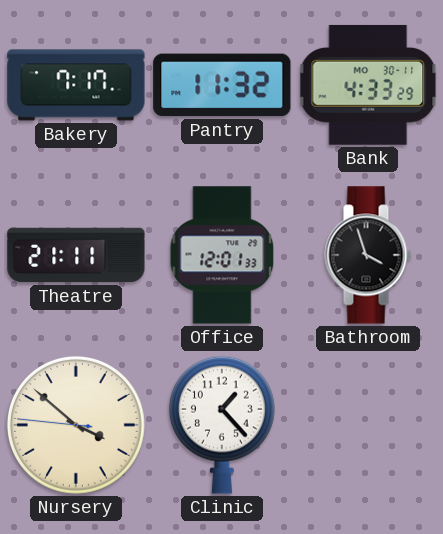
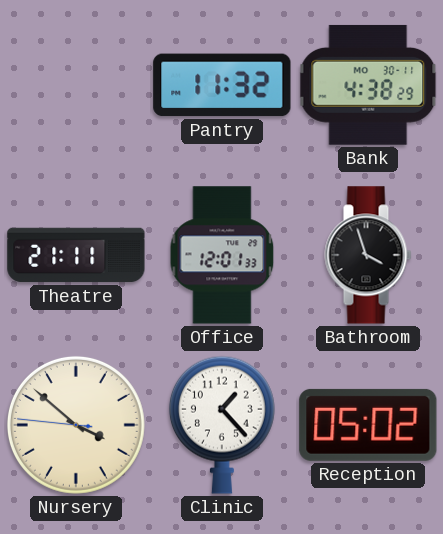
Bakery: 7:17 -> none
Bank: 4:33 -> 4:38
Reception: none -> 05:02
